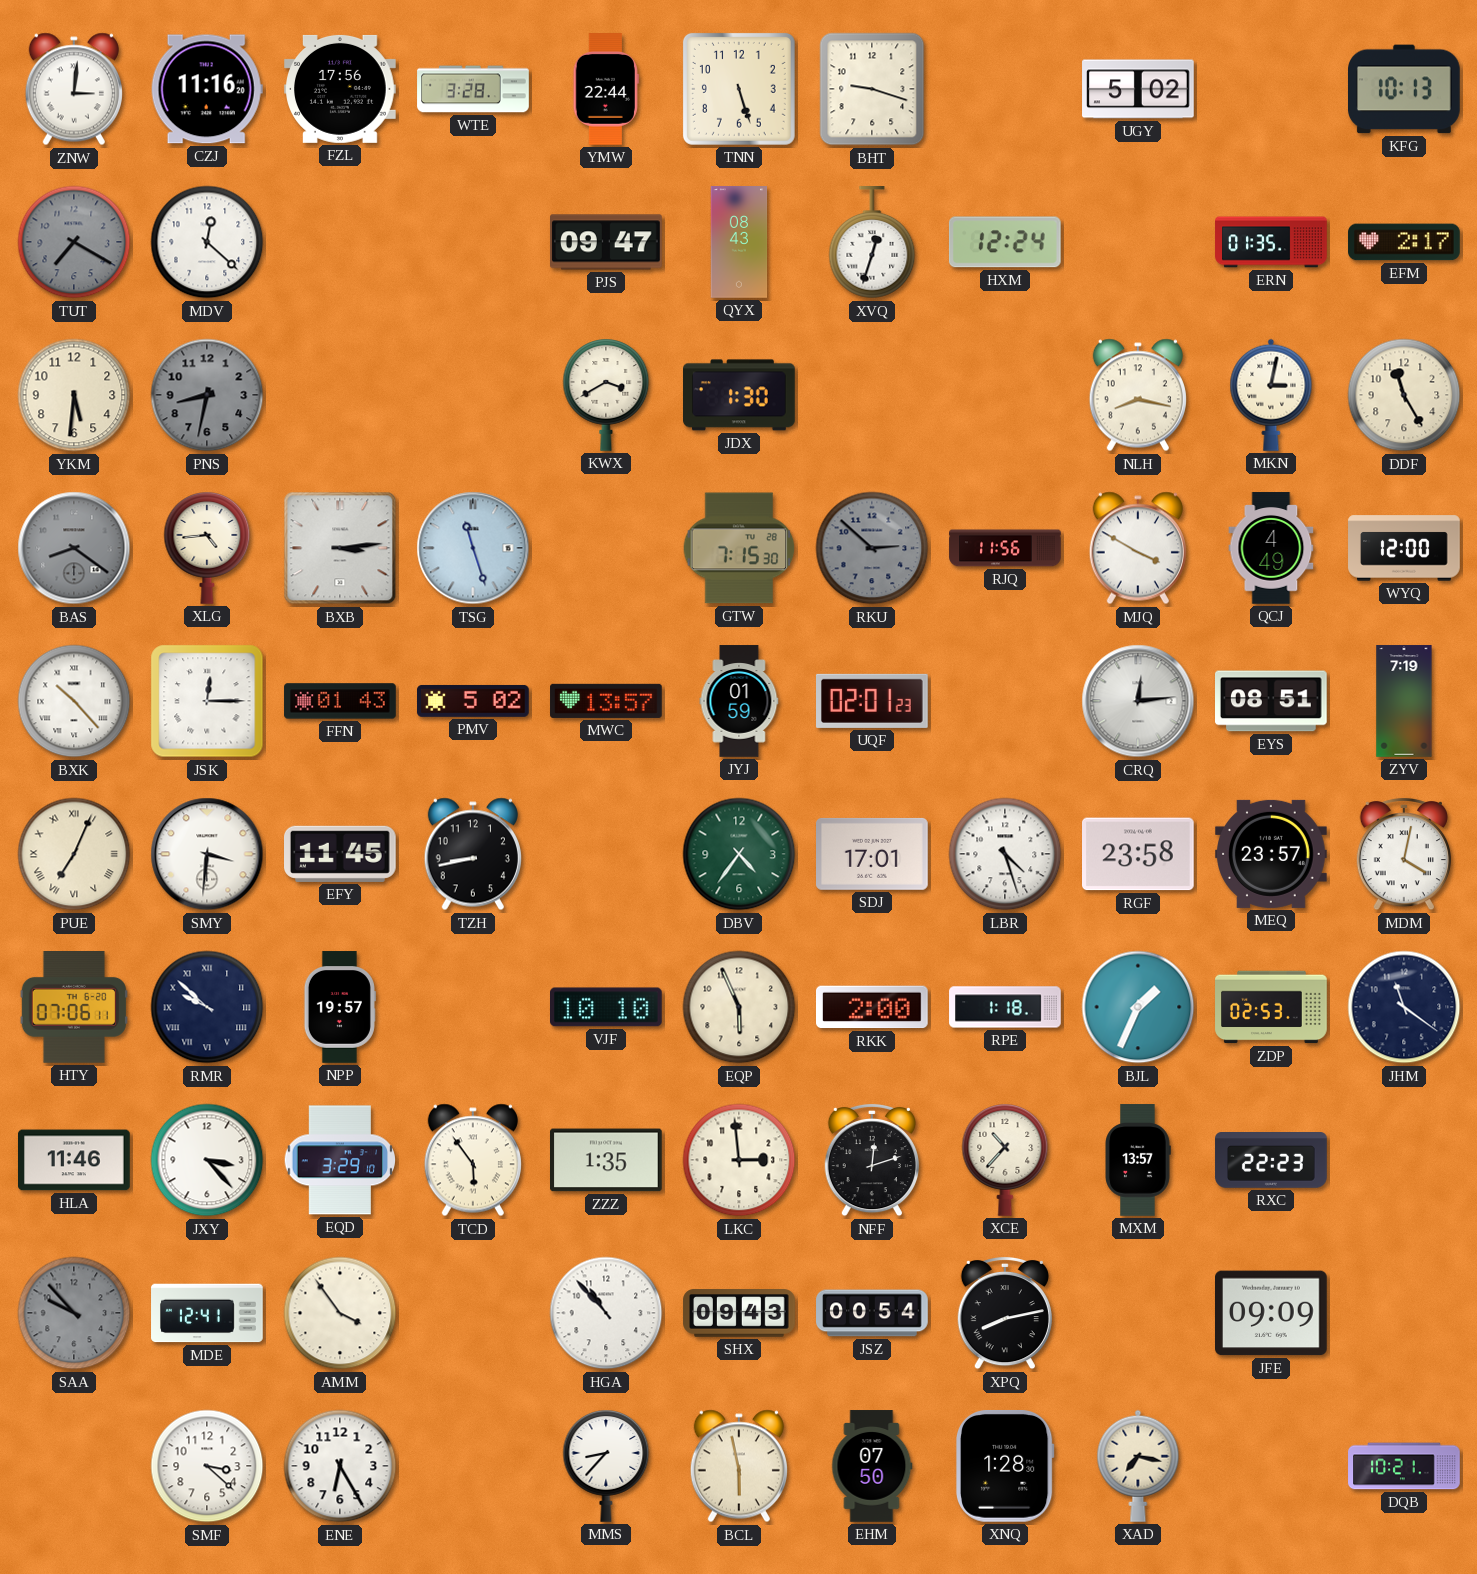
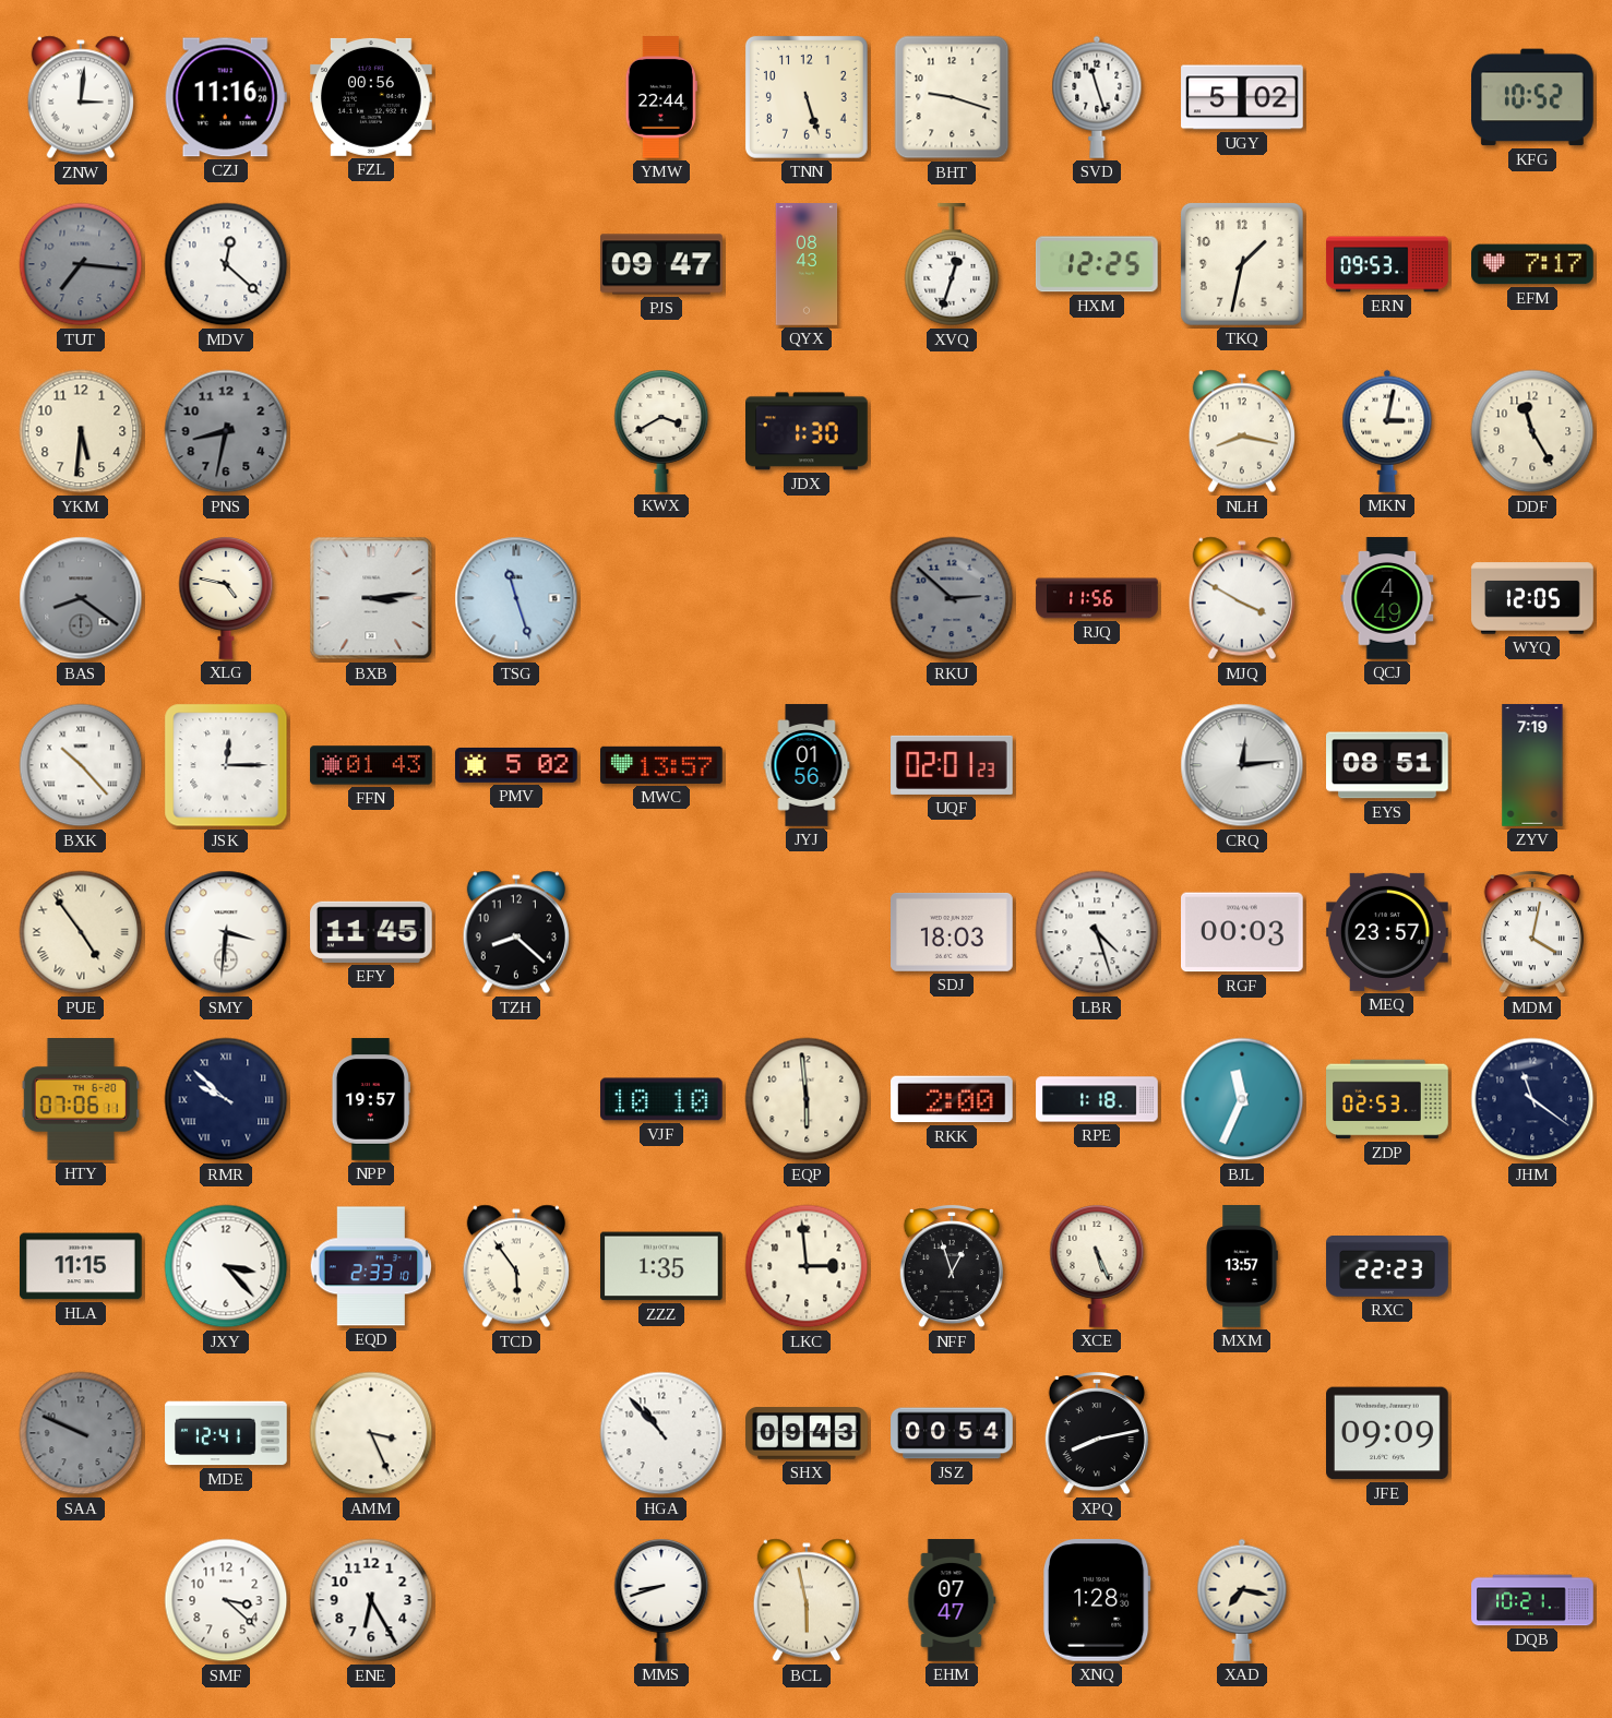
FZL: 17:56 -> 00:56
WTE: 3:28 -> none
SVD: none -> 11:27
KFG: 10:13 -> 10:52
TUT: 7:20 -> 7:16
HXM: 12:24 -> 12:25
TKQ: none -> 1:32
ERN: 01:35 -> 09:53
EFM: 2:17 -> 7:17
XLG: 4:44 -> 4:47
GTW: 7:15 -> none
WYQ: 12:00 -> 12:05
JYJ: 01:59 -> 01:56
PUE: 7:04 -> 4:54
TZH: 8:43 -> 8:22
DBV: 4:36 -> none
SDJ: 17:01 -> 18:03
RGF: 23:58 -> 00:03
EQP: 5:56 -> 5:59
BJL: 1:34 -> 11:34
HLA: 11:46 -> 11:15
EQD: 3:29 -> 2:33
NFF: 12:12 -> 12:57
XCE: 10:37 -> 5:26
SAA: 9:53 -> 9:49
AMM: 3:54 -> 3:26
MMS: 8:37 -> 8:42
EHM: 07:50 -> 07:47
